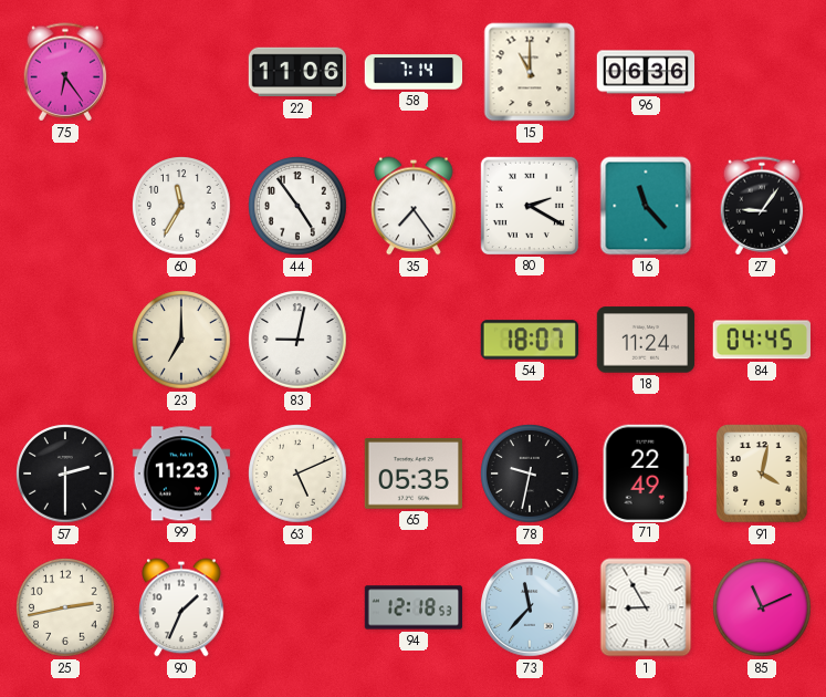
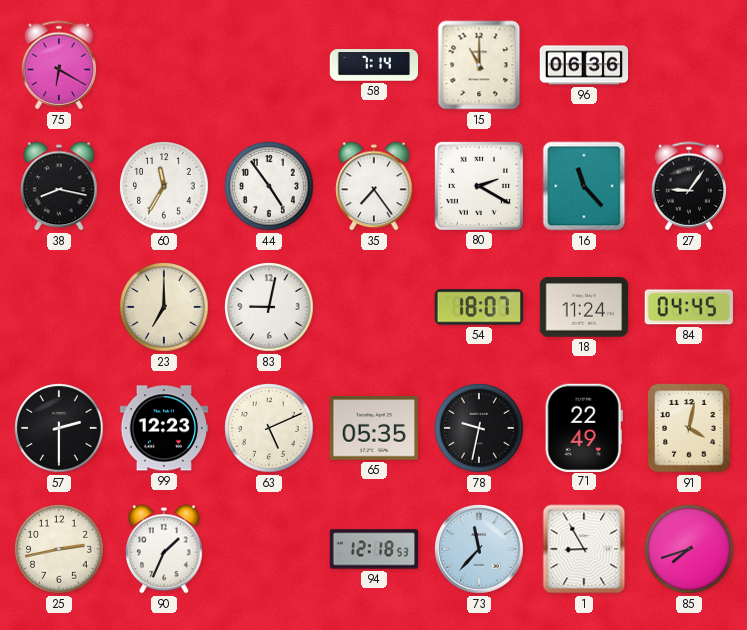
75: 6:24 -> 6:20
22: 11:06 -> none
38: none -> 8:17
99: 11:23 -> 12:23
85: 11:11 -> 7:42
